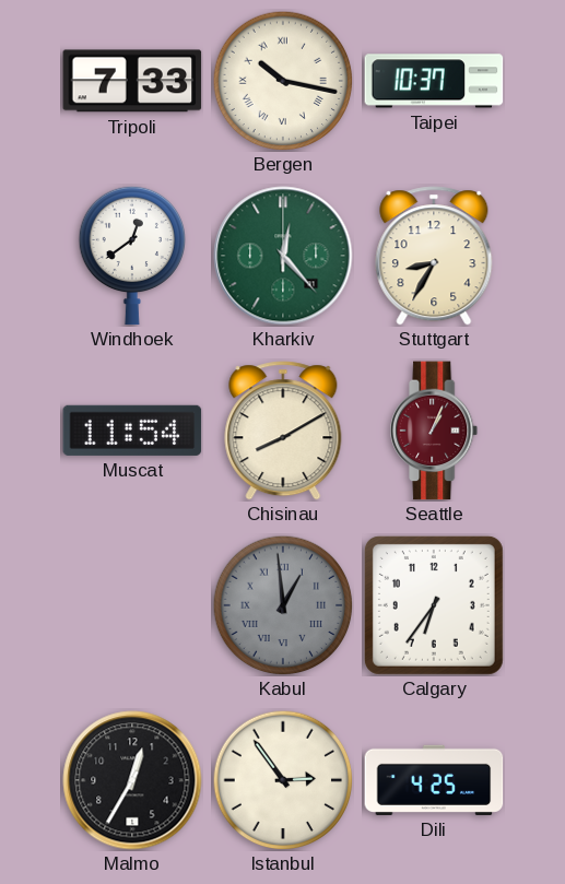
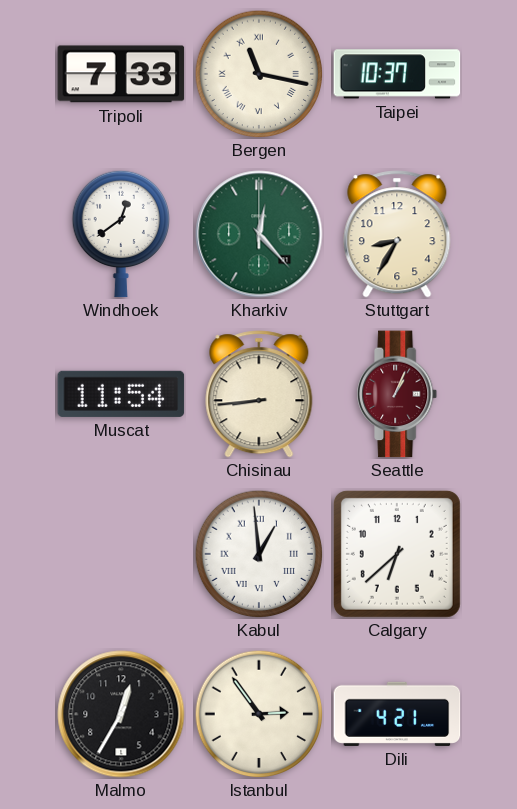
Bergen: 10:17 -> 11:17
Chisinau: 8:10 -> 8:44
Kabul dial: grey -> white
Calgary: 6:36 -> 6:38
Dili: 4:25 -> 4:21
